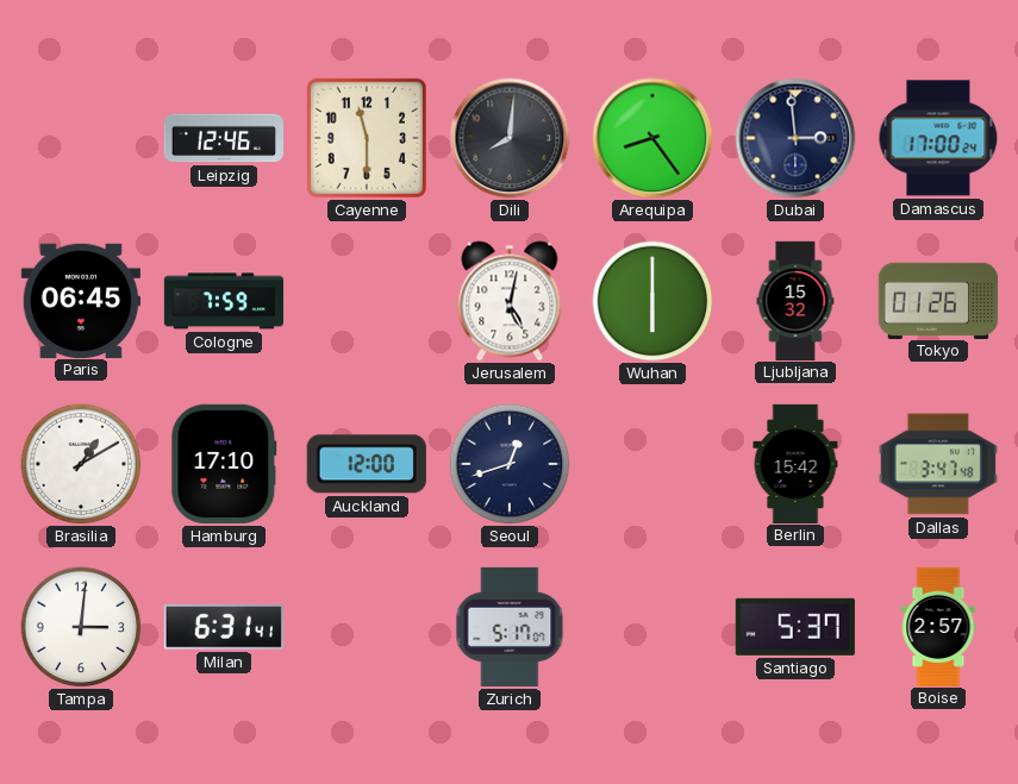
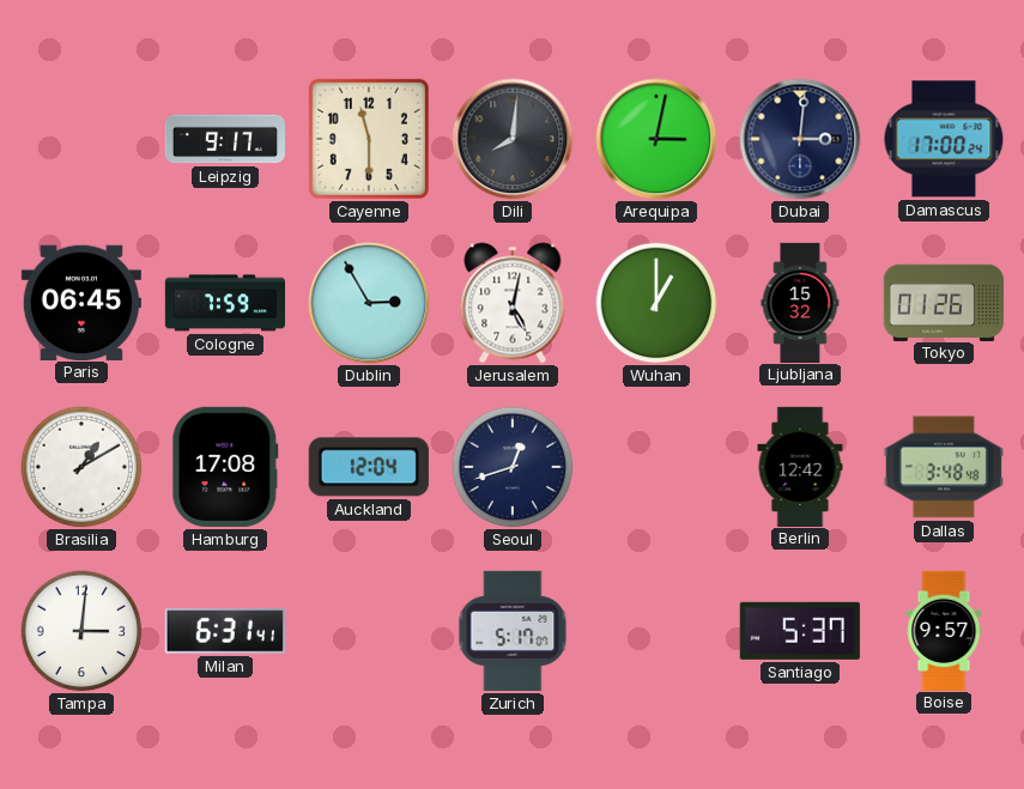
Leipzig: 12:46 -> 9:17
Arequipa: 8:24 -> 3:02
Dubai: 2:59 -> 3:01
Dublin: none -> 2:55
Wuhan: 6:00 -> 1:00
Hamburg: 17:10 -> 17:08
Auckland: 12:00 -> 12:04
Berlin: 15:42 -> 12:42
Dallas: 3:47 -> 3:48
Boise: 2:57 -> 9:57
